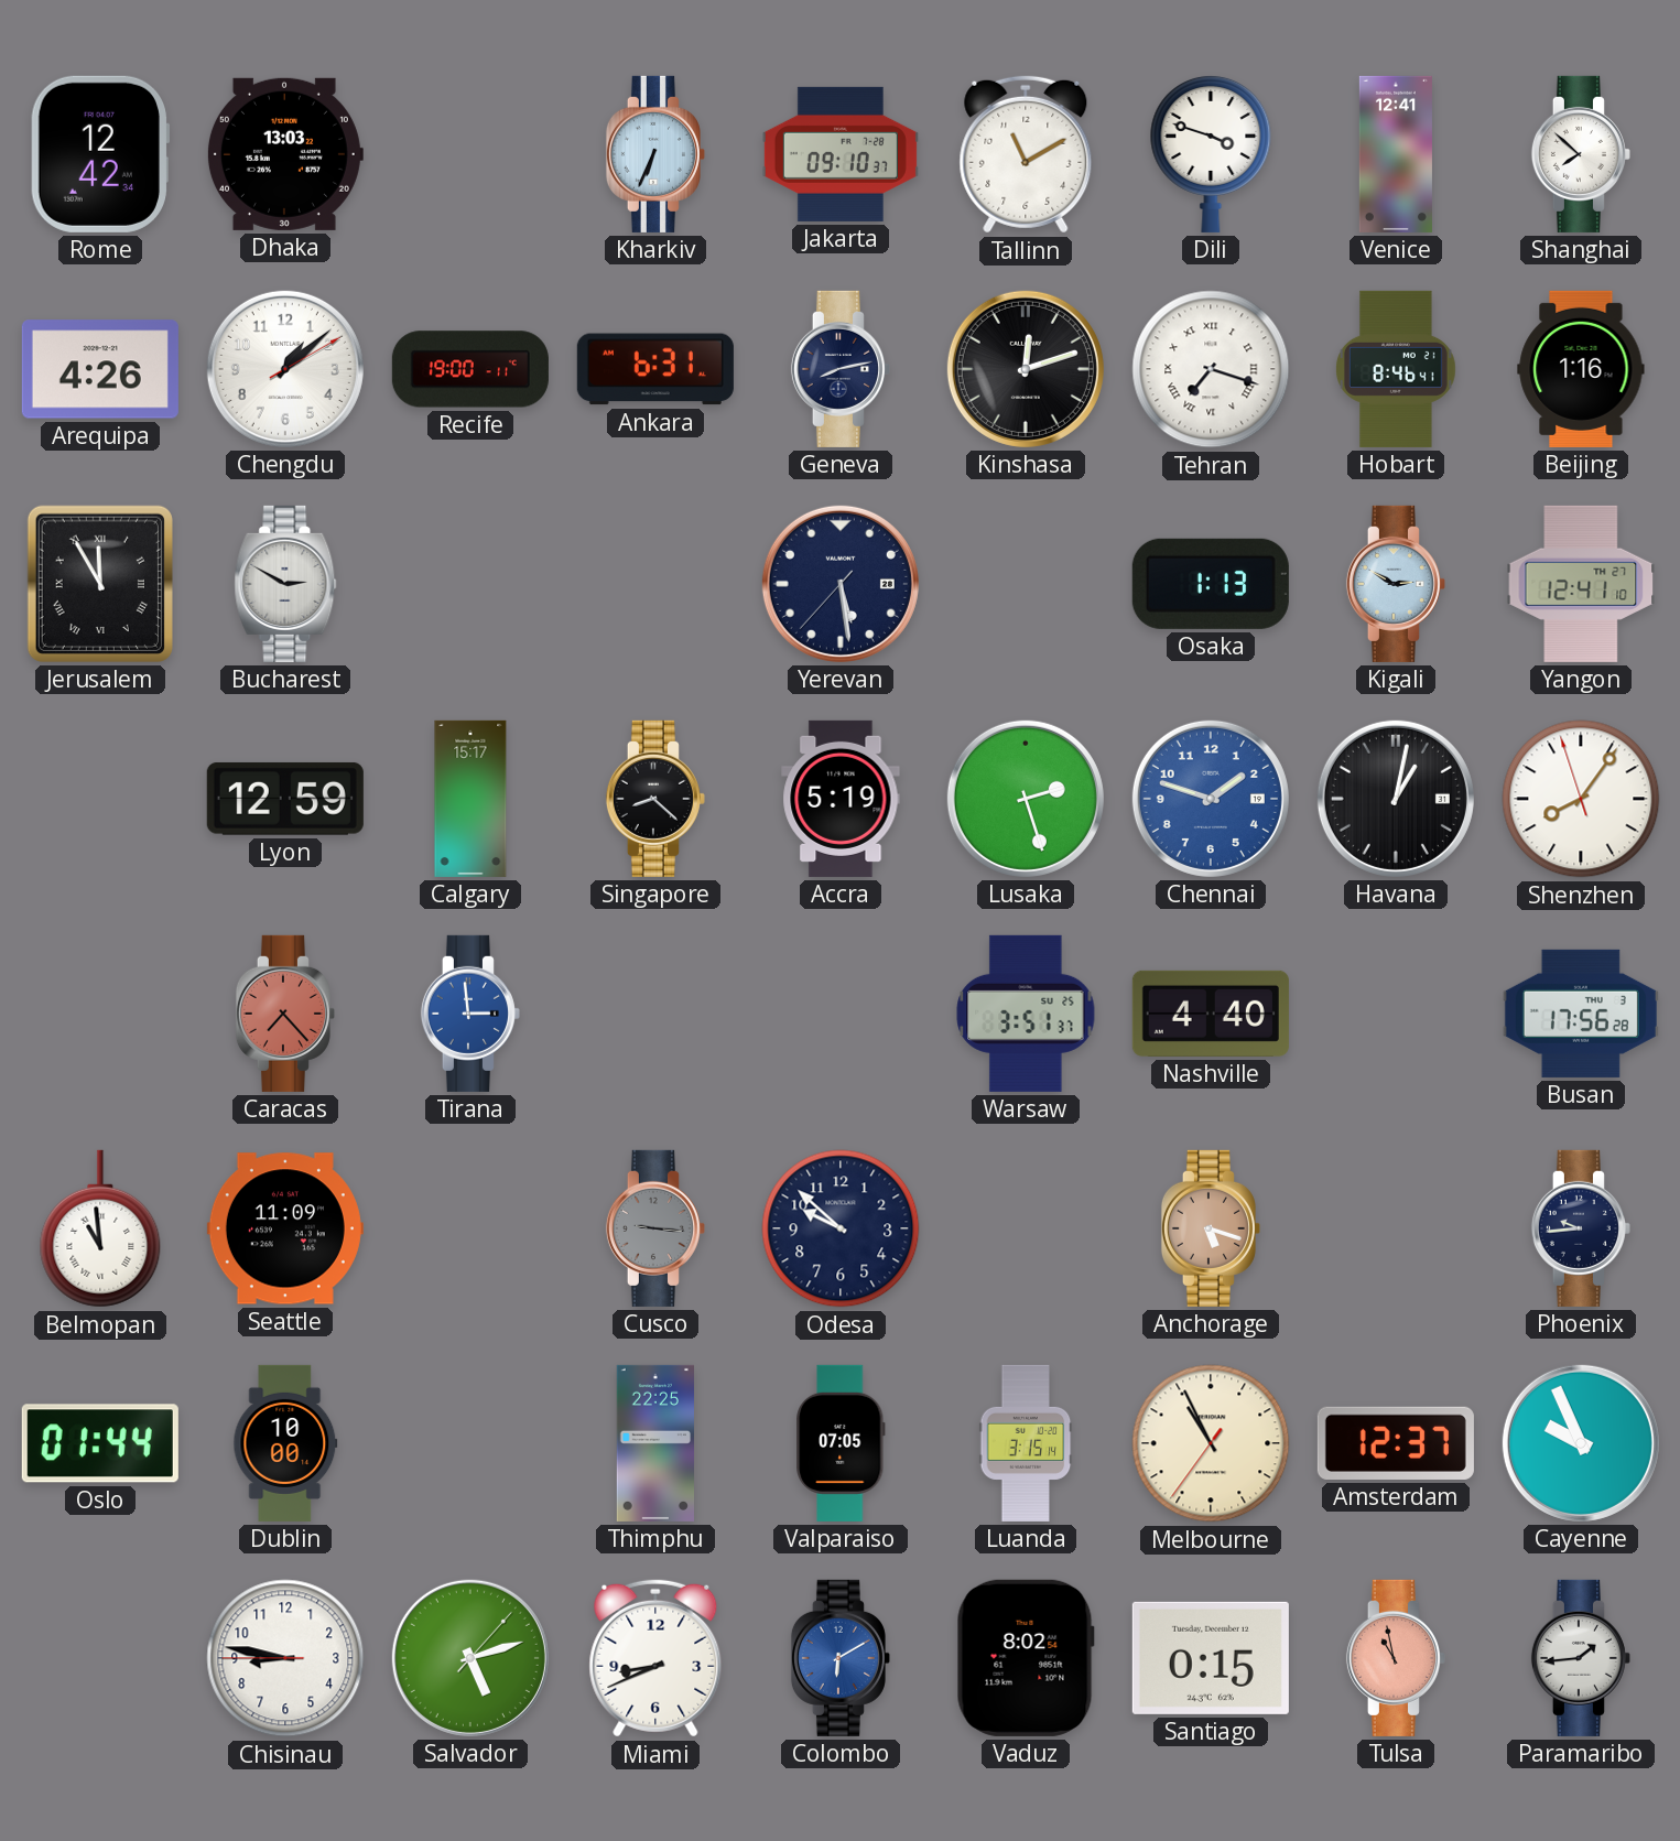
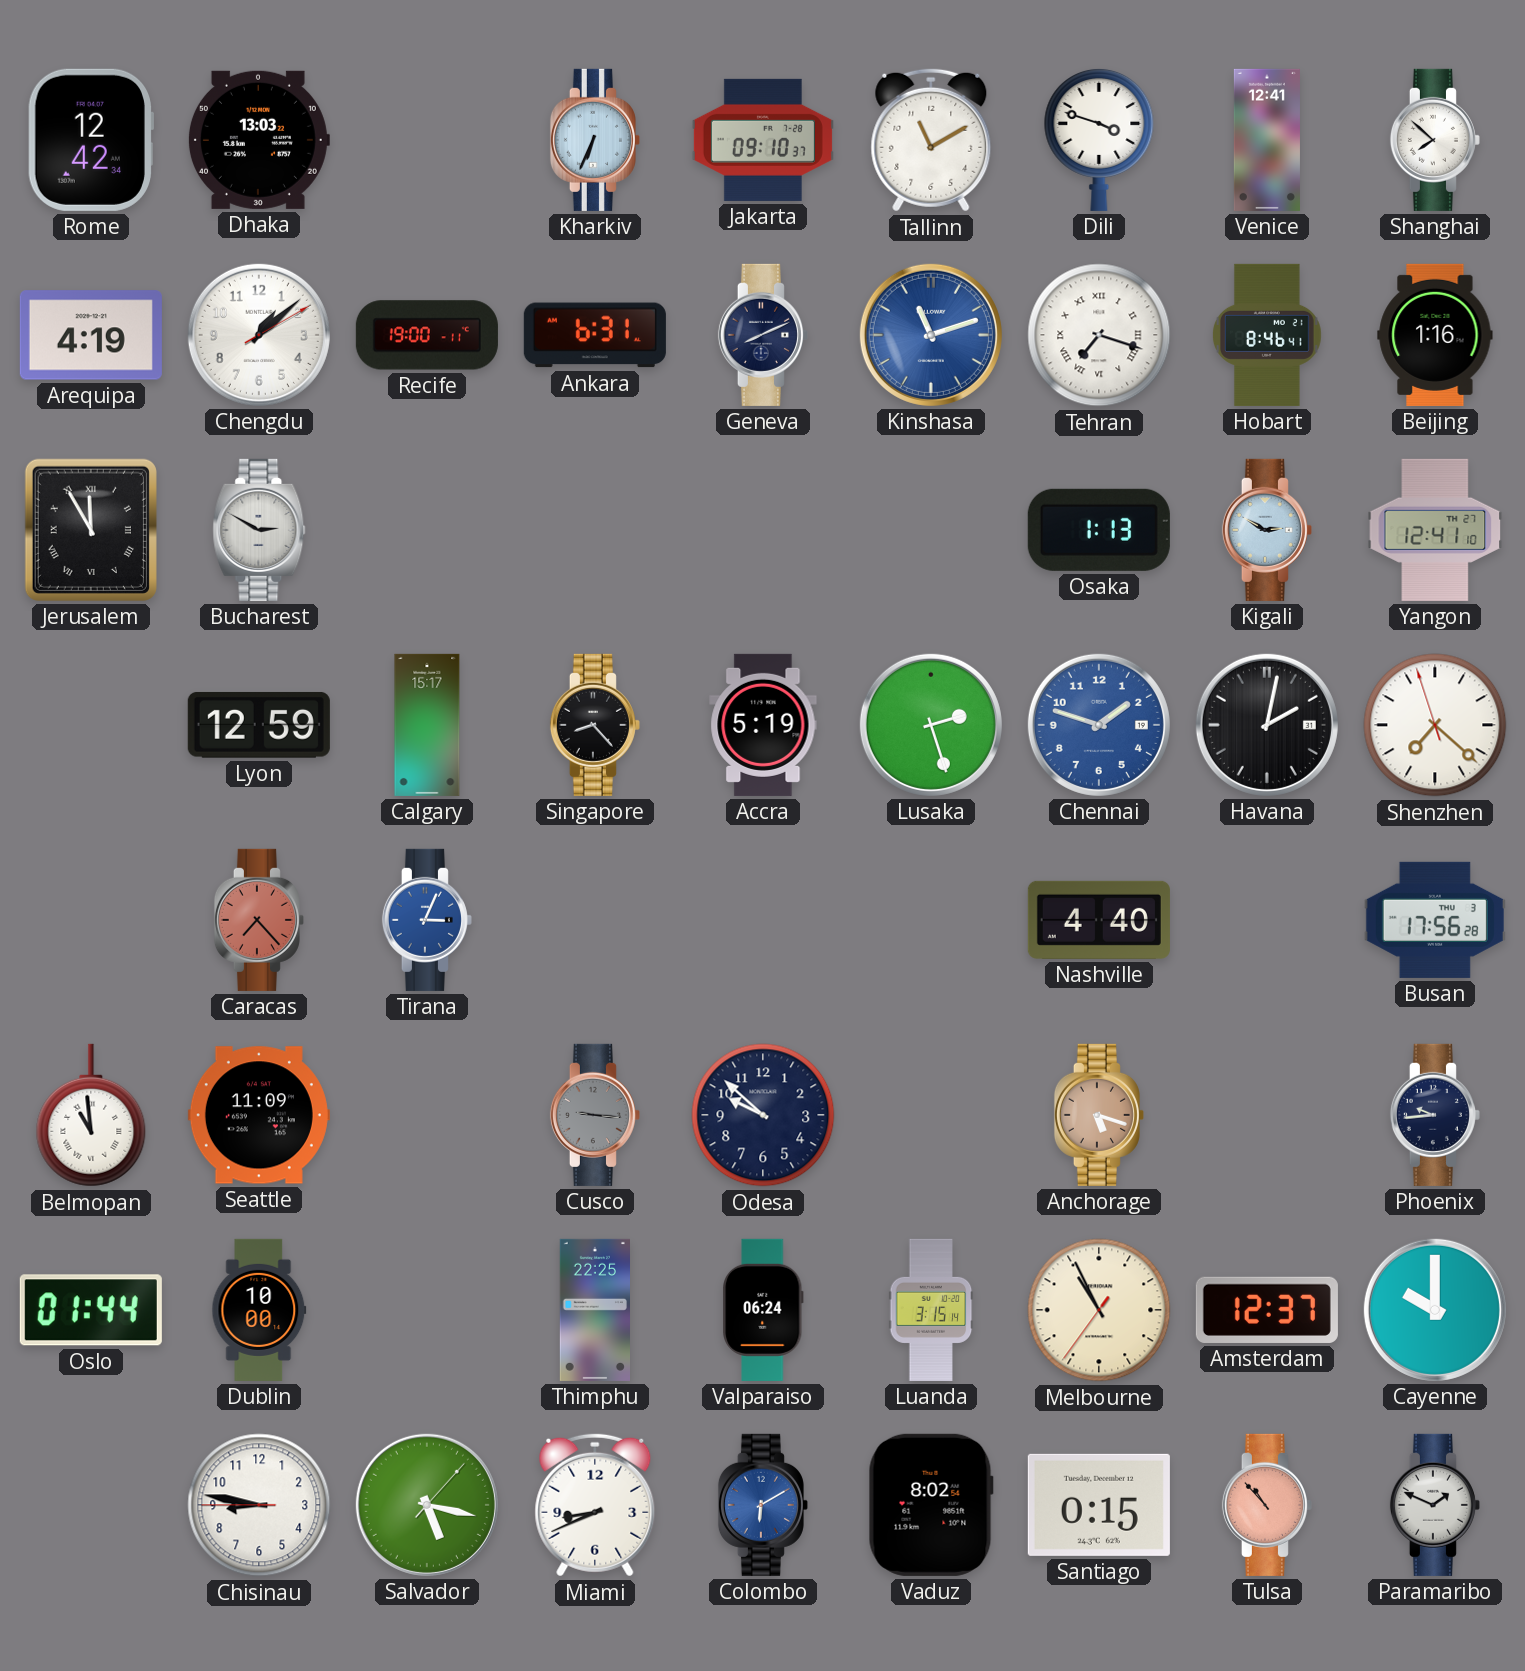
Arequipa: 4:26 -> 4:19
Geneva: 8:13 -> 8:11
Kinshasa: 12:12 -> 11:12
Kinshasa dial: black -> blue
Yerevan: 5:28 -> none
Singapore: 8:22 -> 8:23
Havana: 1:02 -> 2:02
Shenzhen: 8:05 -> 7:21
Tirana: 2:59 -> 3:04
Warsaw: 3:51 -> none
Valparaiso: 07:05 -> 06:24
Cayenne: 9:56 -> 10:00
Salvador: 5:12 -> 5:17
Tulsa: 10:58 -> 10:53
Paramaribo: 1:44 -> 1:49
